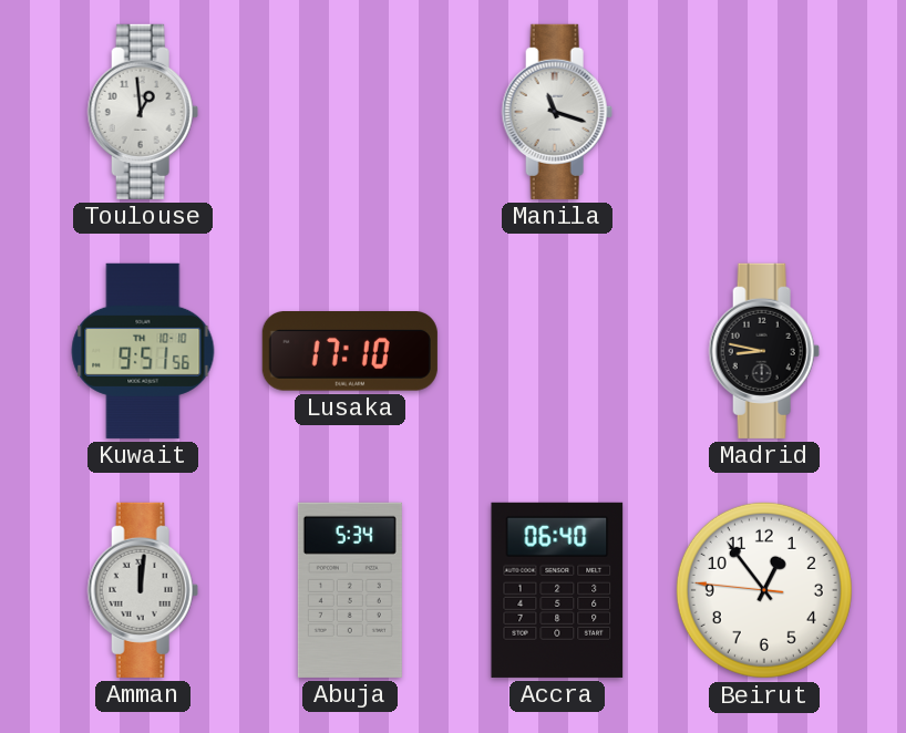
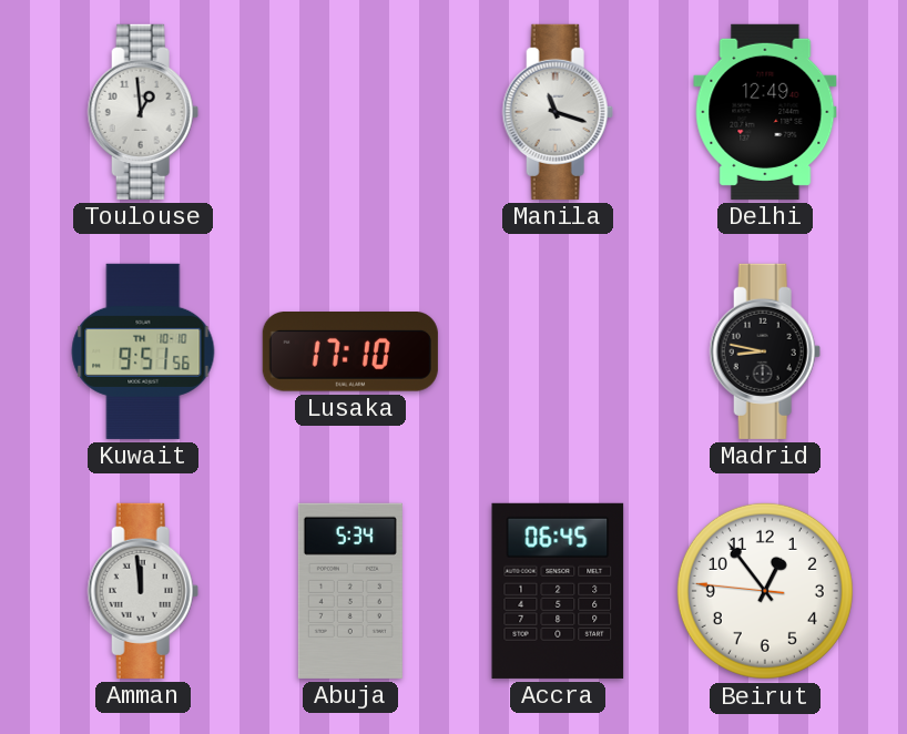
Delhi: none -> 12:49
Amman: 12:01 -> 11:59
Accra: 06:40 -> 06:45
